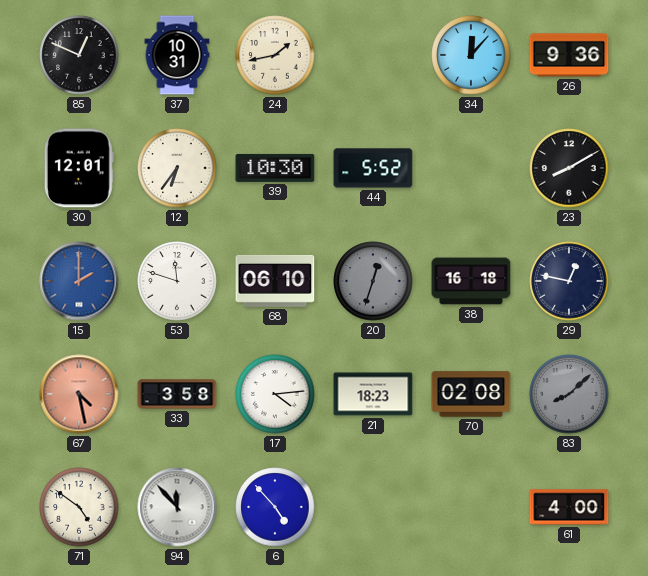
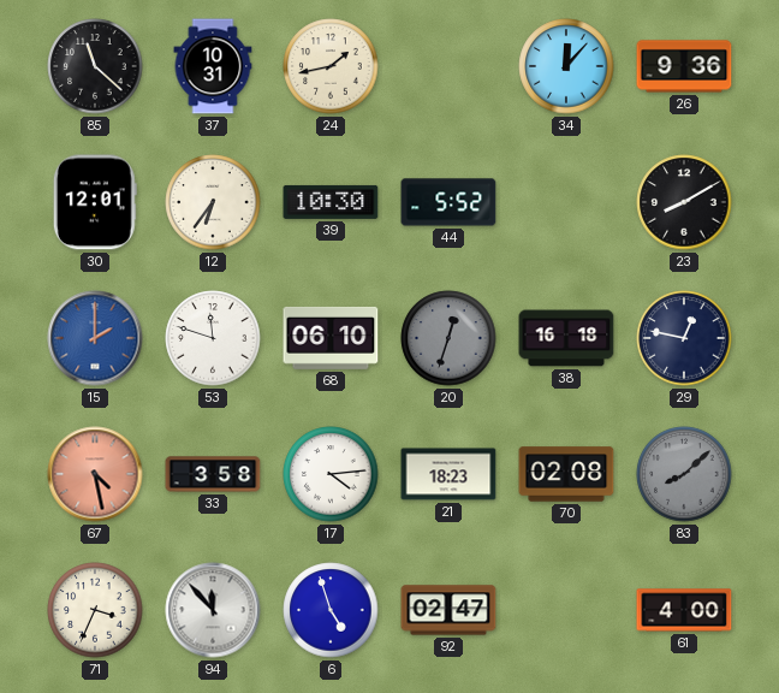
85: 12:49 -> 11:22
71: 4:51 -> 3:34
6: 4:53 -> 4:57
92: none -> 02:47
